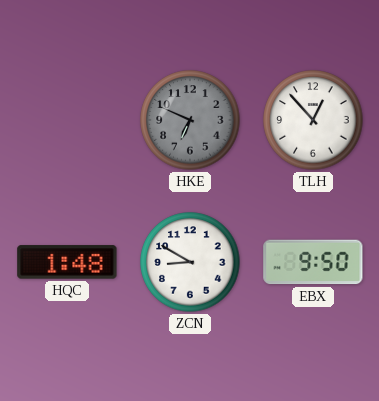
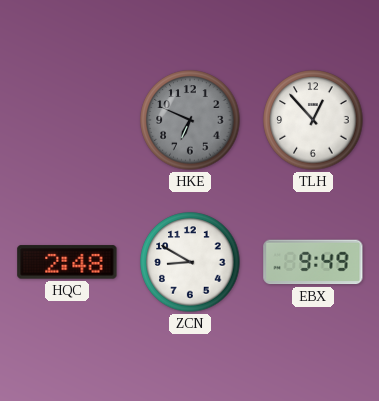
HQC: 1:48 -> 2:48
EBX: 9:50 -> 9:49
